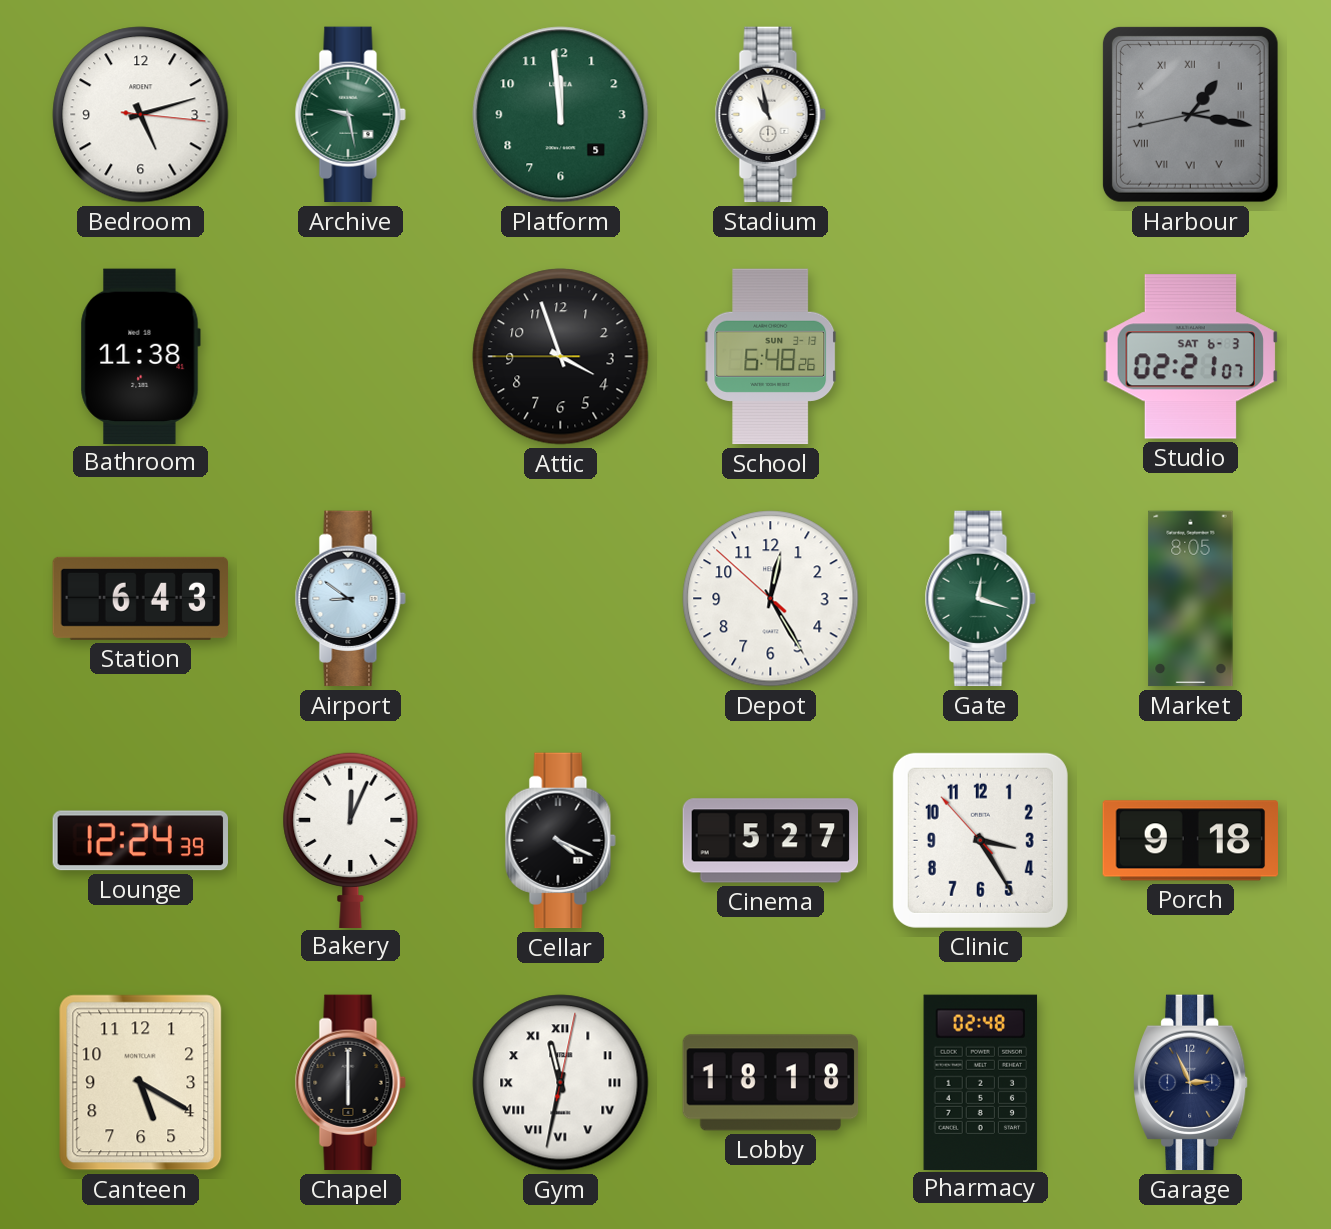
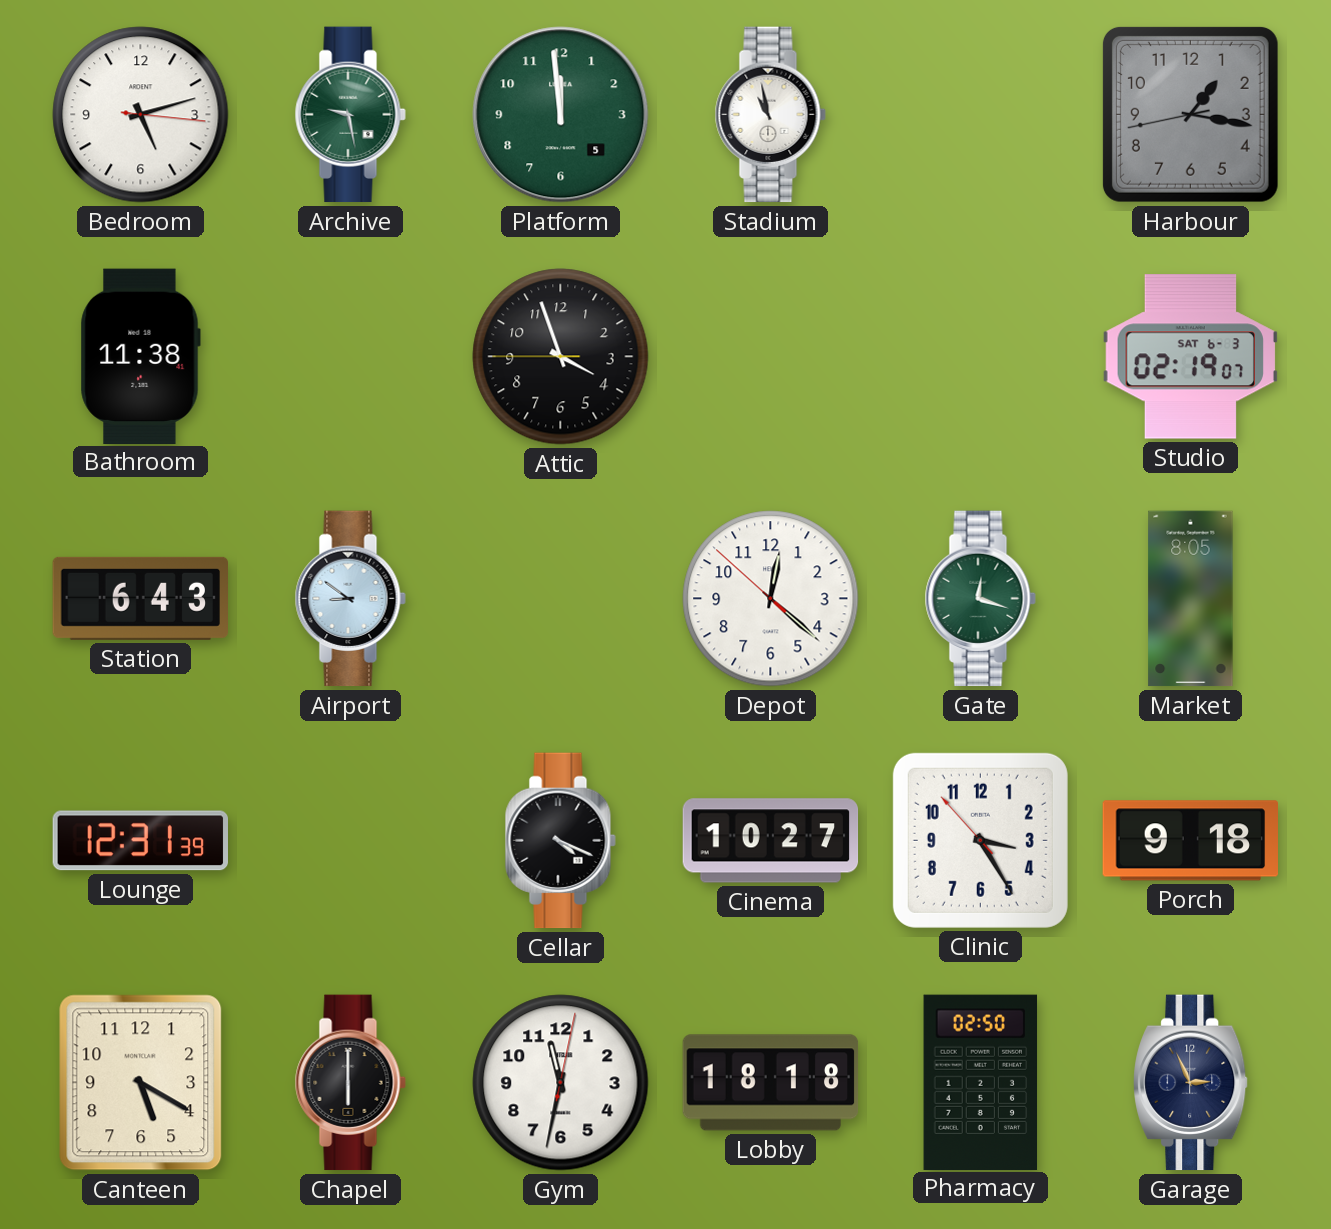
Harbour numerals: Roman -> Arabic
School: 6:48 -> none
Studio: 02:21 -> 02:19
Depot: 12:24 -> 12:21
Lounge: 12:24 -> 12:31
Bakery: 12:04 -> none
Cinema: 5:27 -> 10:27
Gym numerals: Roman -> Arabic
Pharmacy: 02:48 -> 02:50
